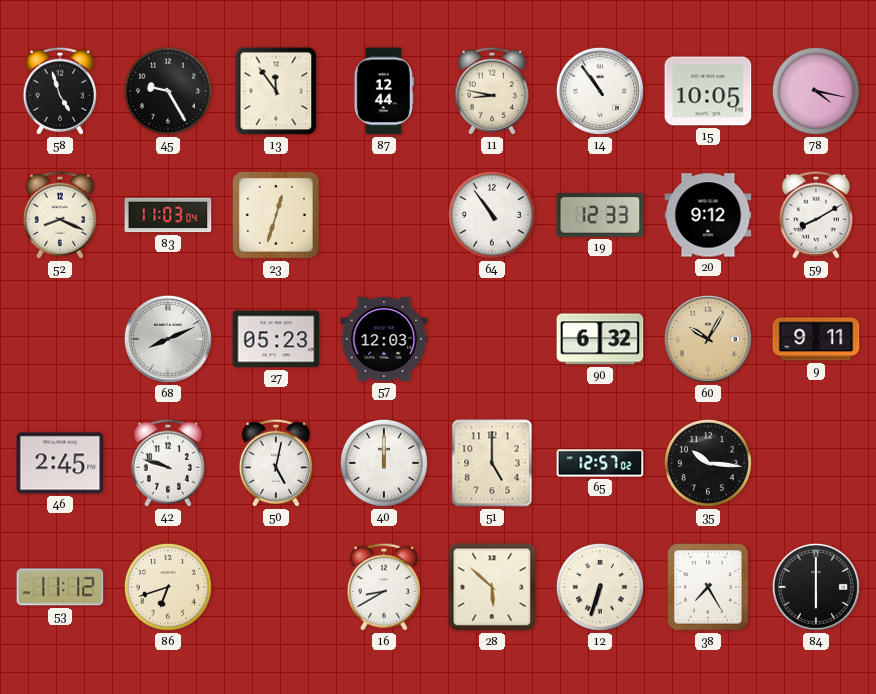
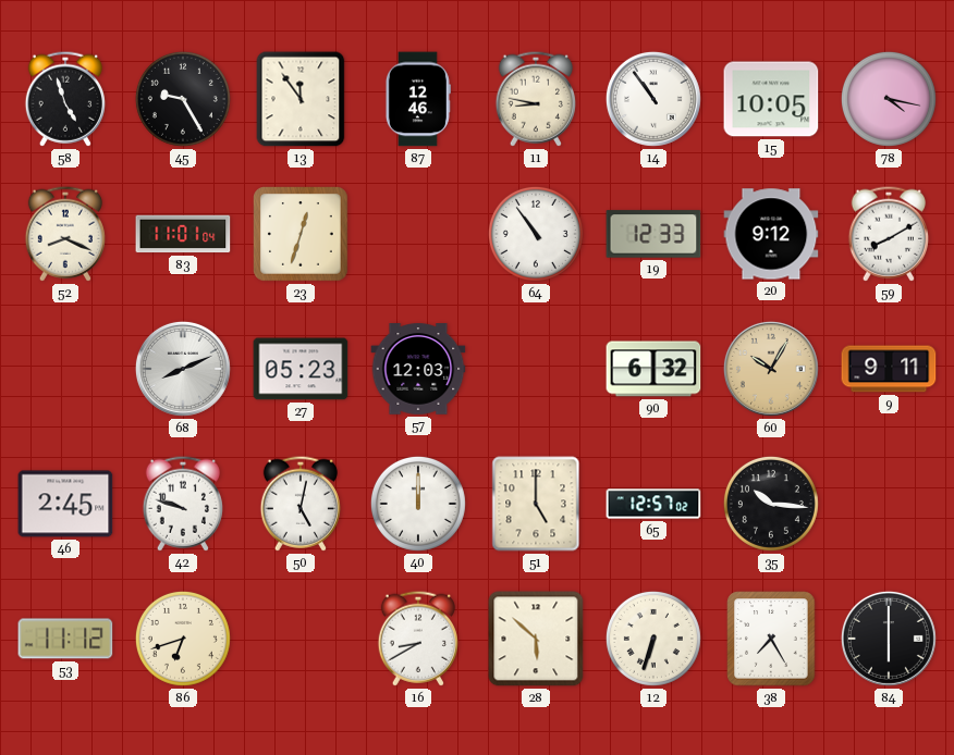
87: 12:44 -> 12:46
83: 11:03 -> 11:01
